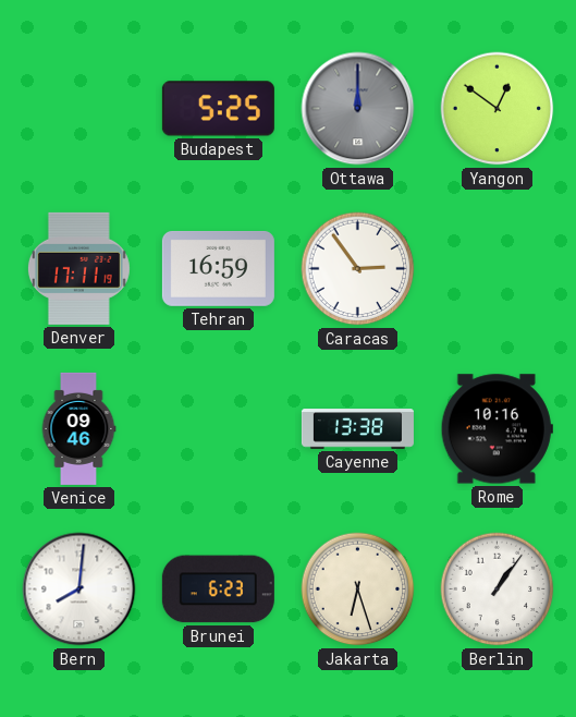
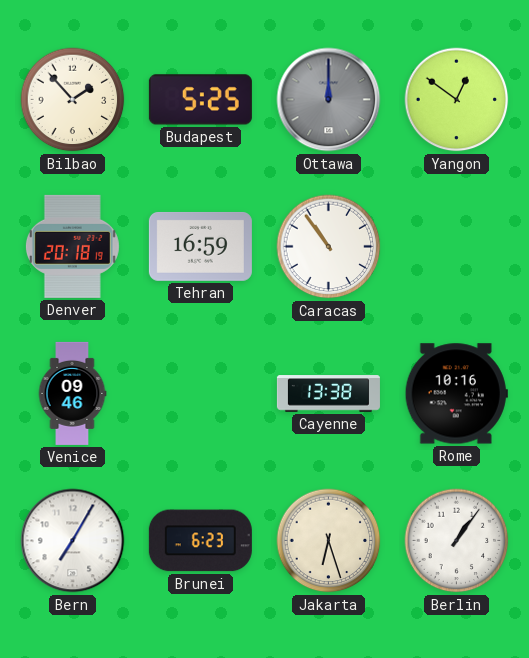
Bilbao: none -> 1:53
Denver: 17:11 -> 20:18
Caracas: 2:54 -> 10:54
Bern: 8:01 -> 7:05
